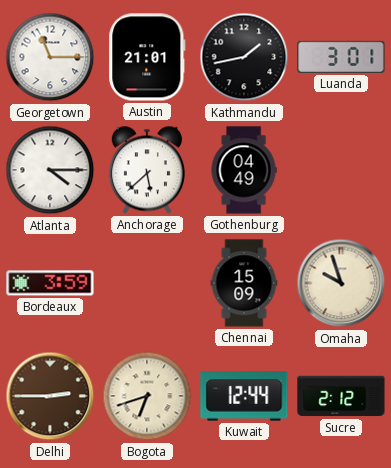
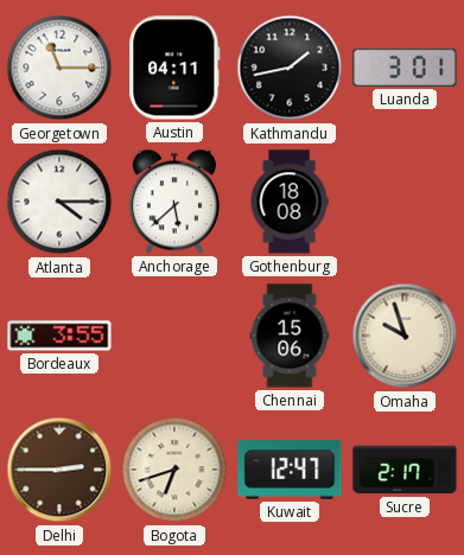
Austin: 21:01 -> 04:11
Gothenburg: 04:49 -> 18:08
Bordeaux: 3:59 -> 3:55
Chennai: 15:09 -> 15:06
Kuwait: 12:44 -> 12:47
Sucre: 2:12 -> 2:17
